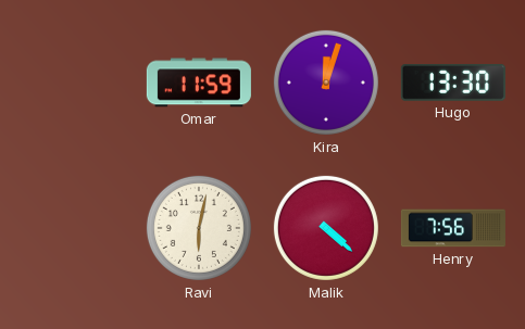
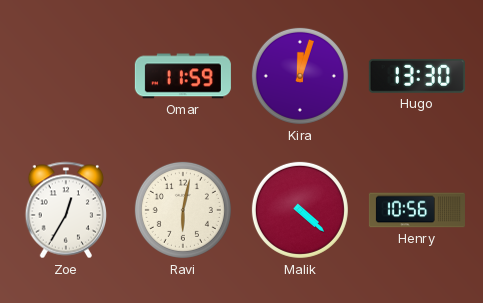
Zoe: none -> 12:35
Henry: 7:56 -> 10:56
